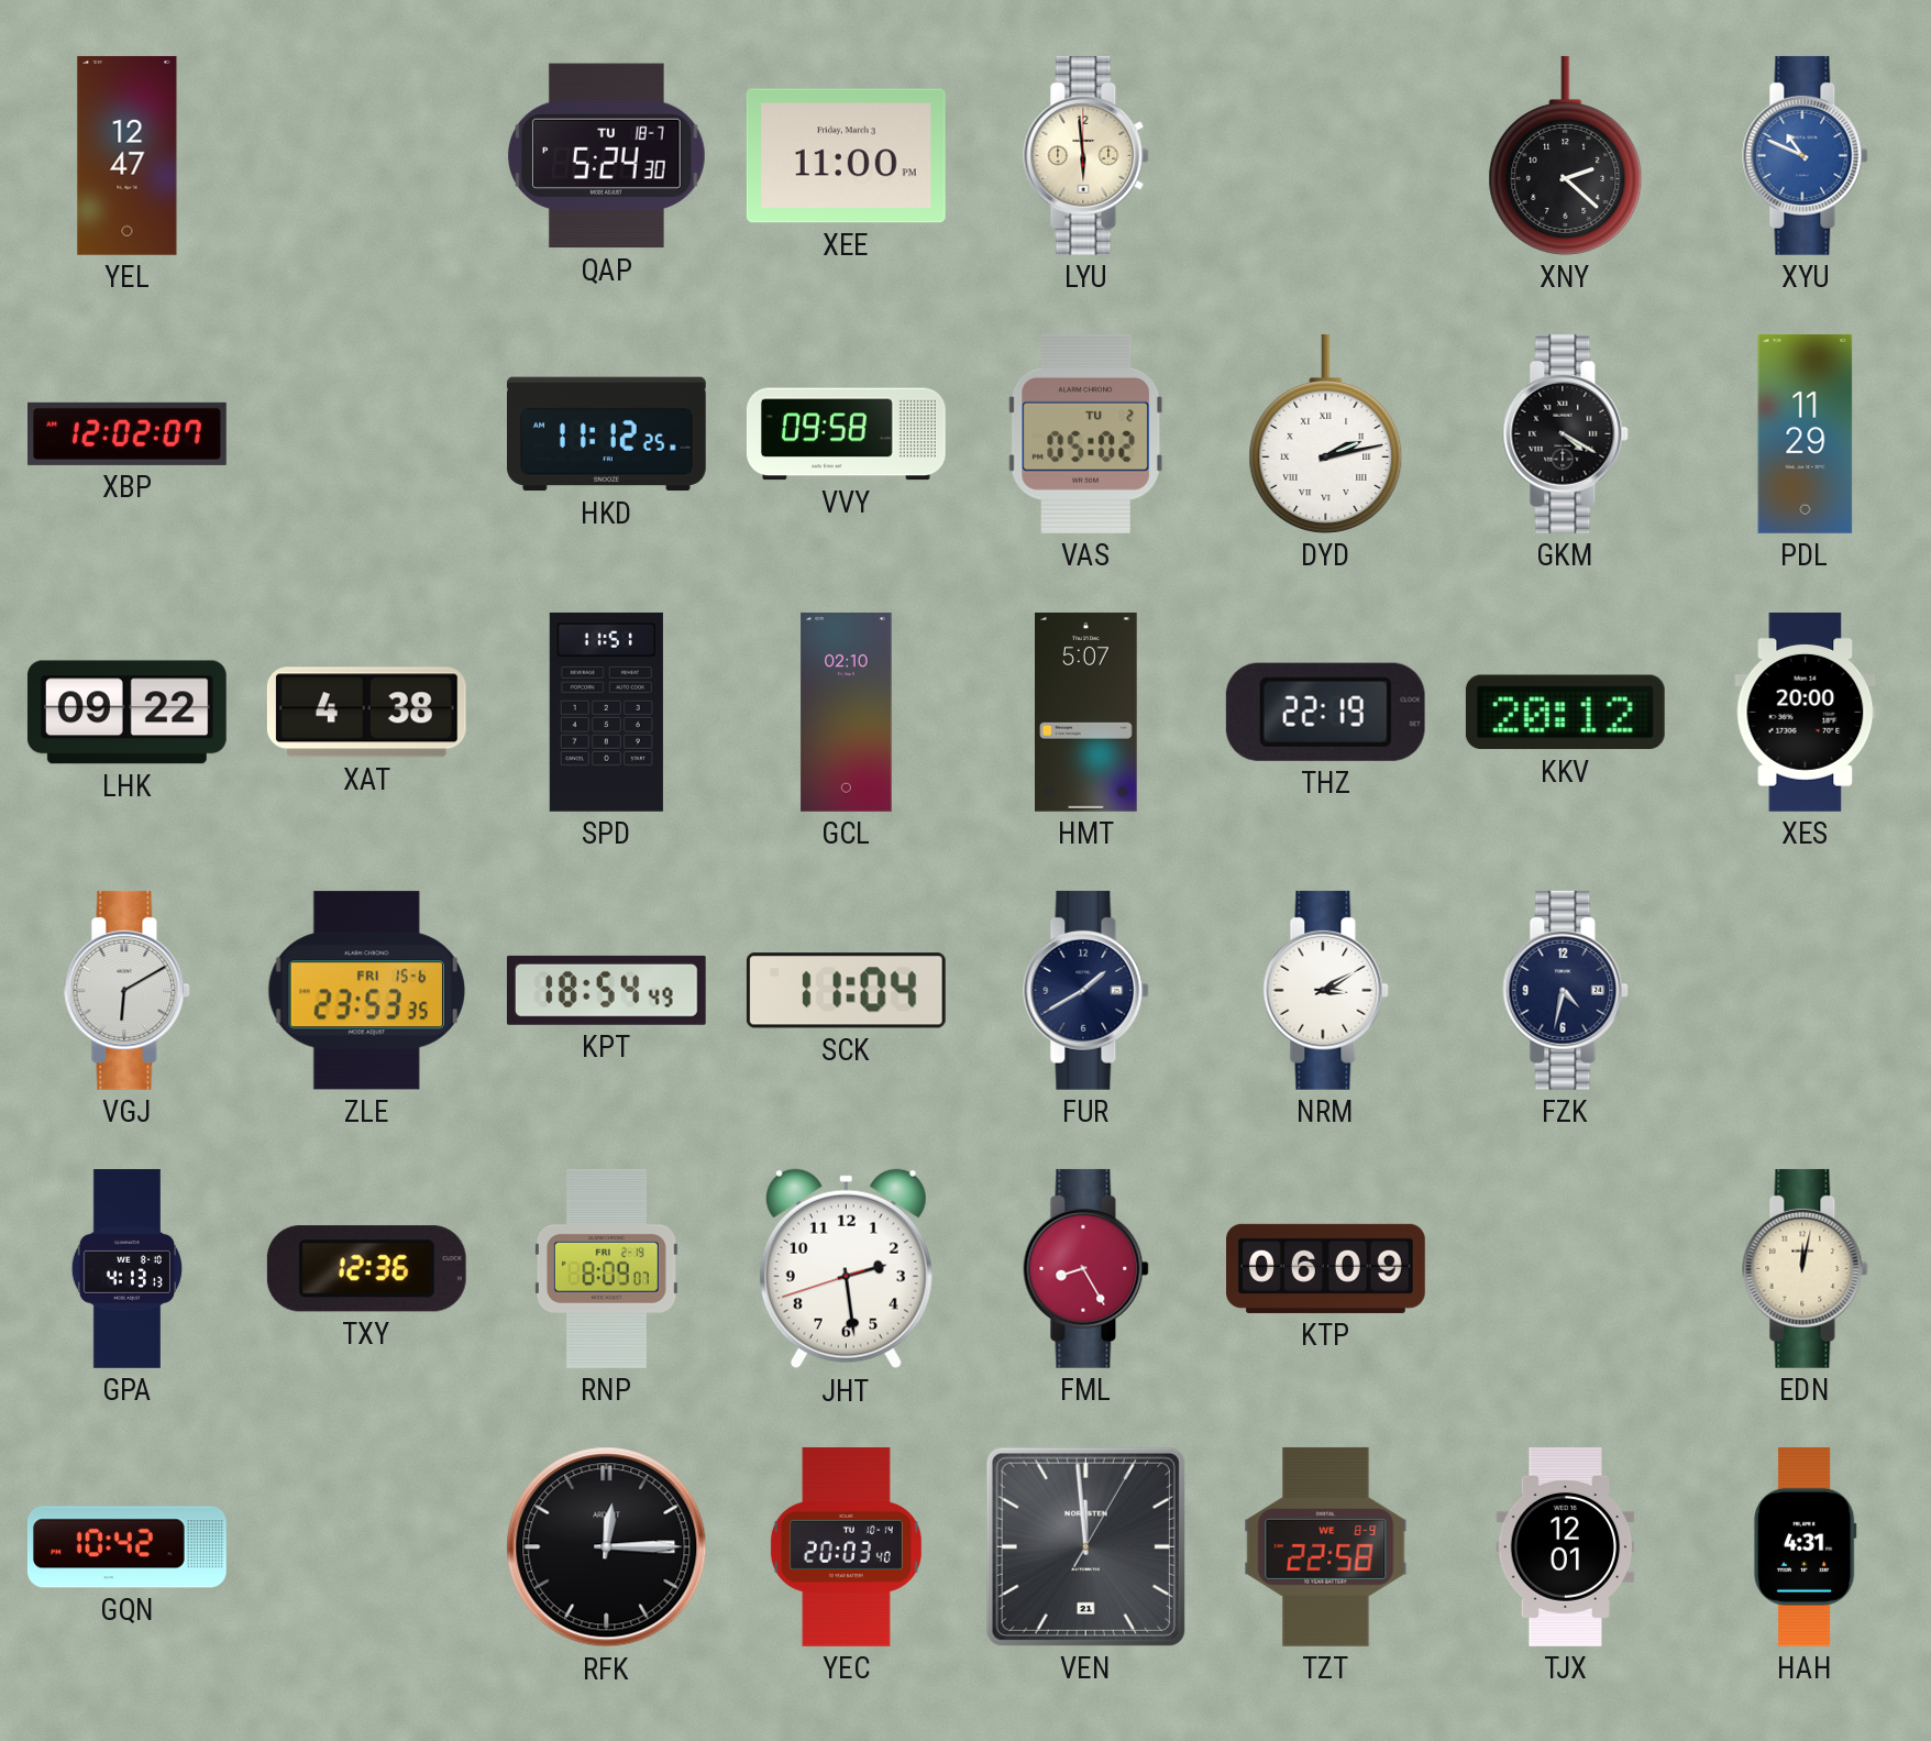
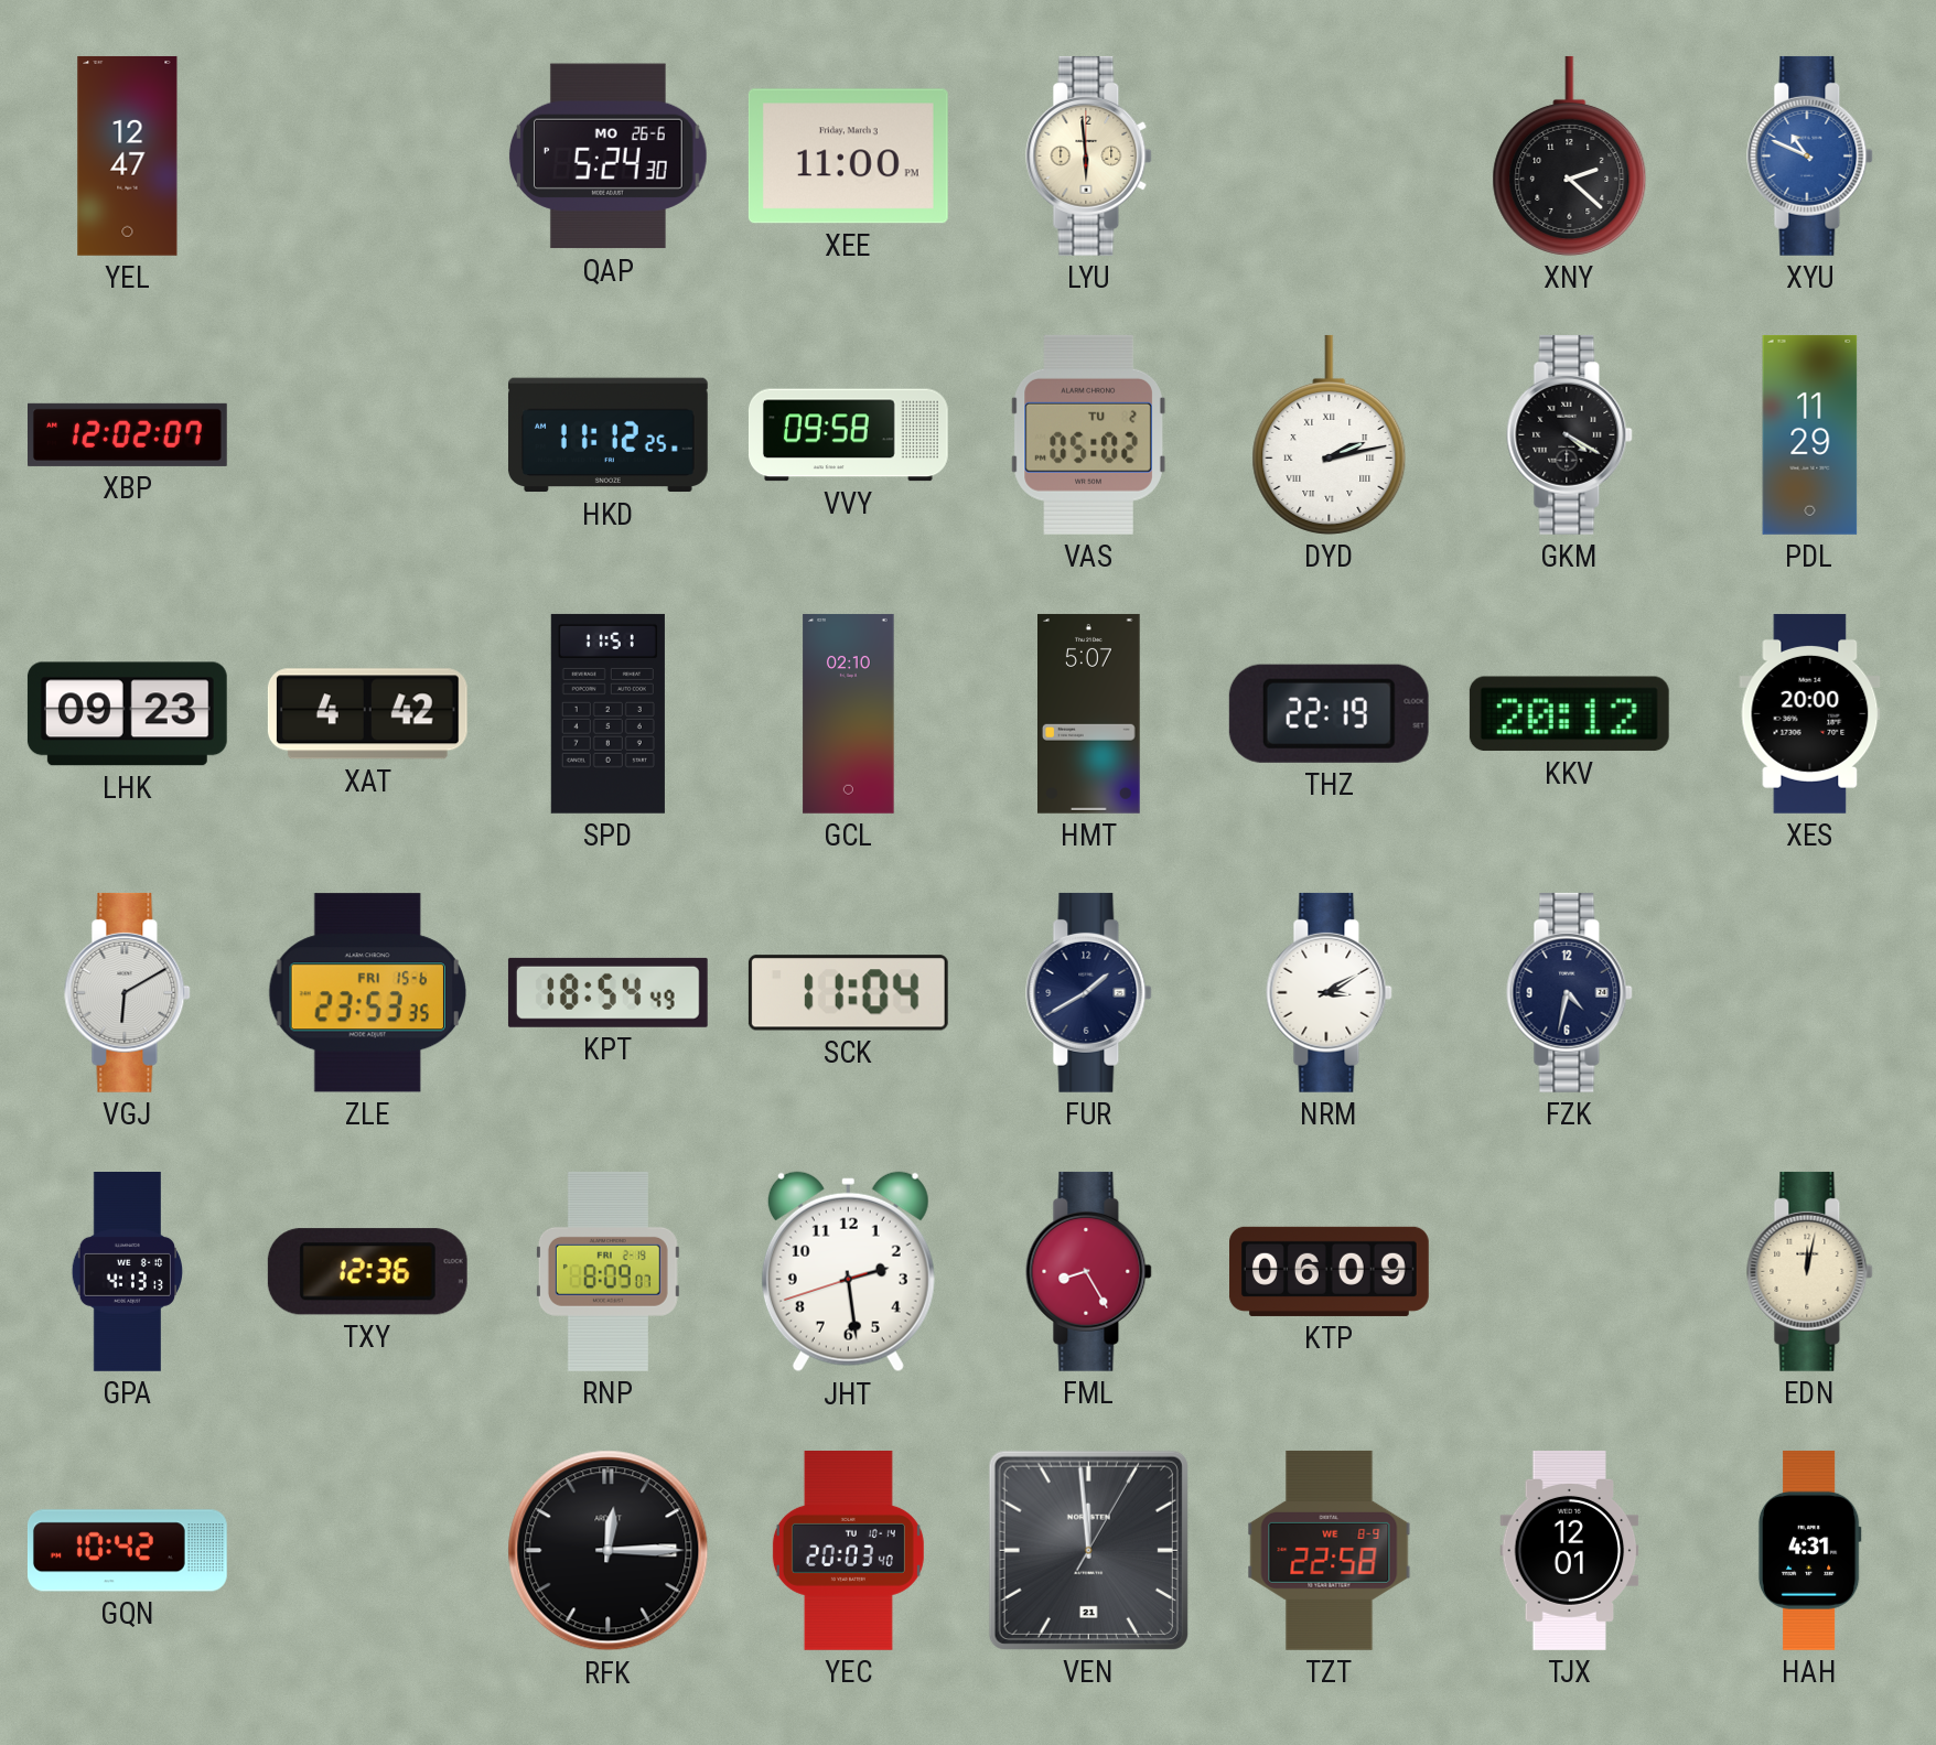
QAP date: TU 18-7 -> MO 26-6
LHK: 09:22 -> 09:23
XAT: 4:38 -> 4:42
